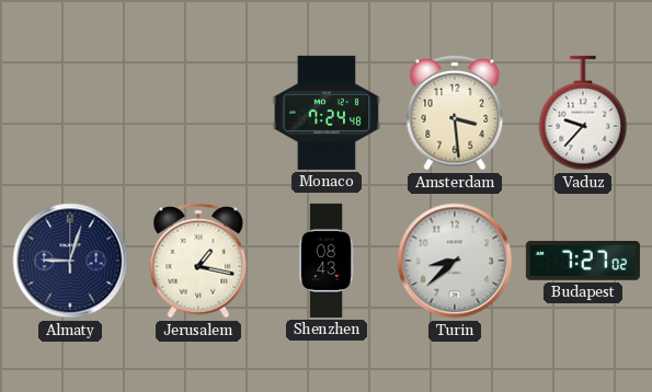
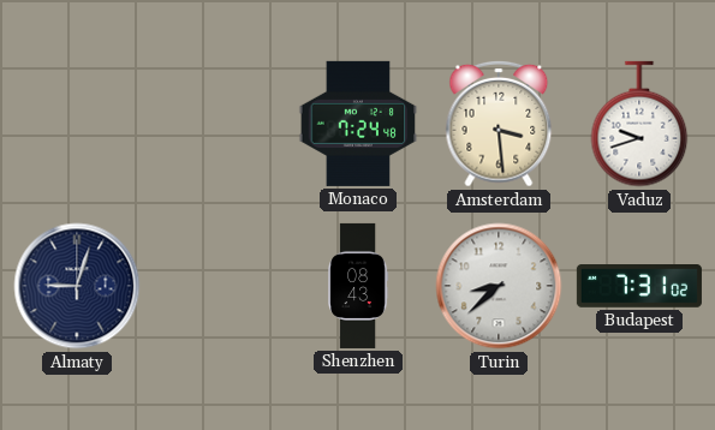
Vaduz: 9:37 -> 9:42
Jerusalem: 1:17 -> none
Budapest: 7:27 -> 7:31
